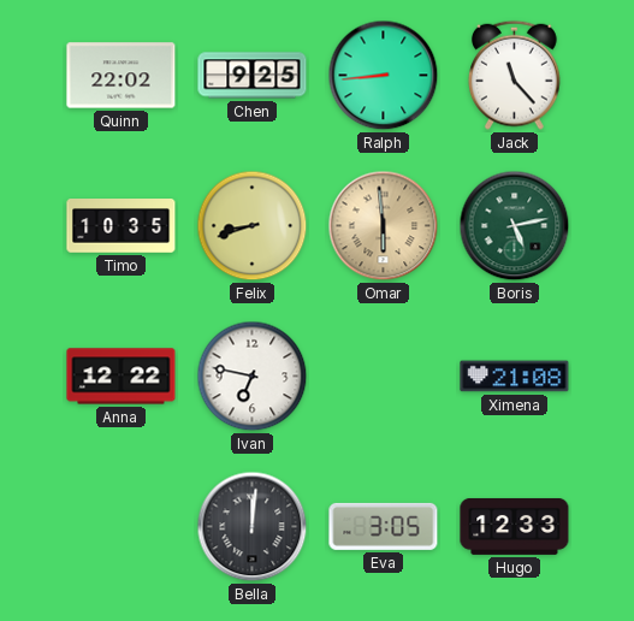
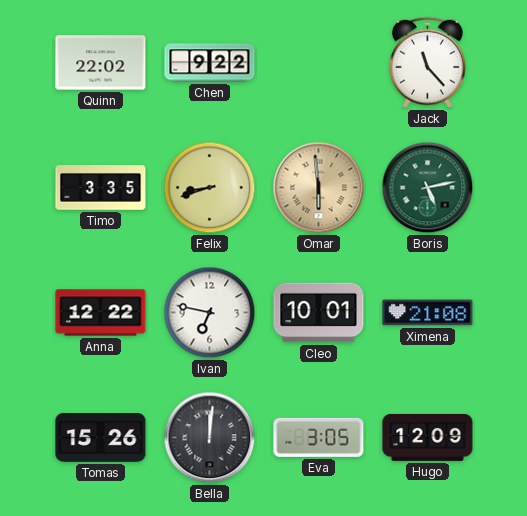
Chen: 9:25 -> 9:22
Ralph: 8:44 -> none
Timo: 10:35 -> 3:35
Cleo: none -> 10:01
Tomas: none -> 15:26
Hugo: 12:33 -> 12:09
